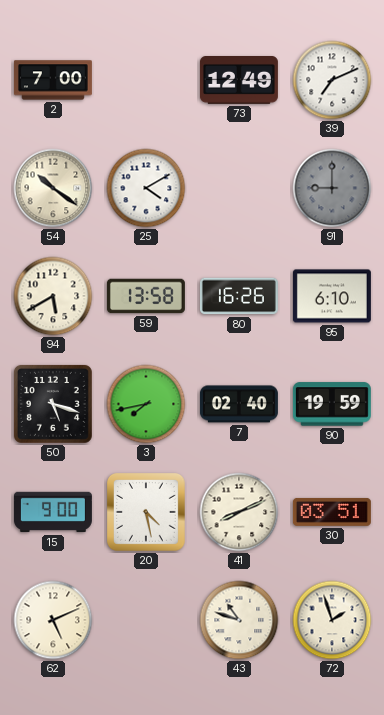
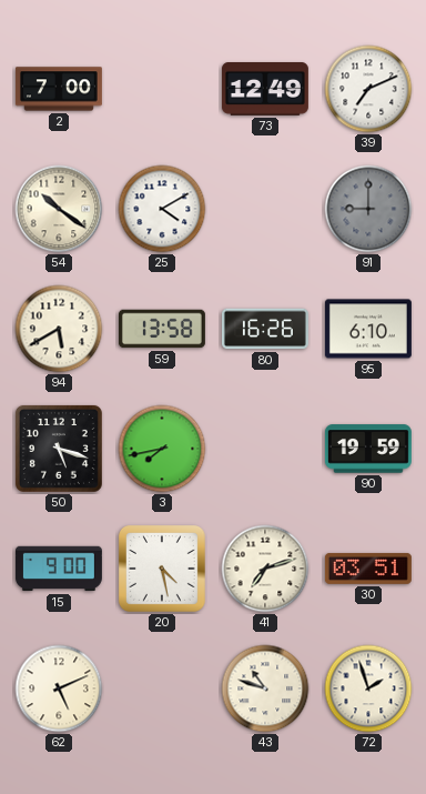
7: 02:40 -> none
41: 8:11 -> 7:12
